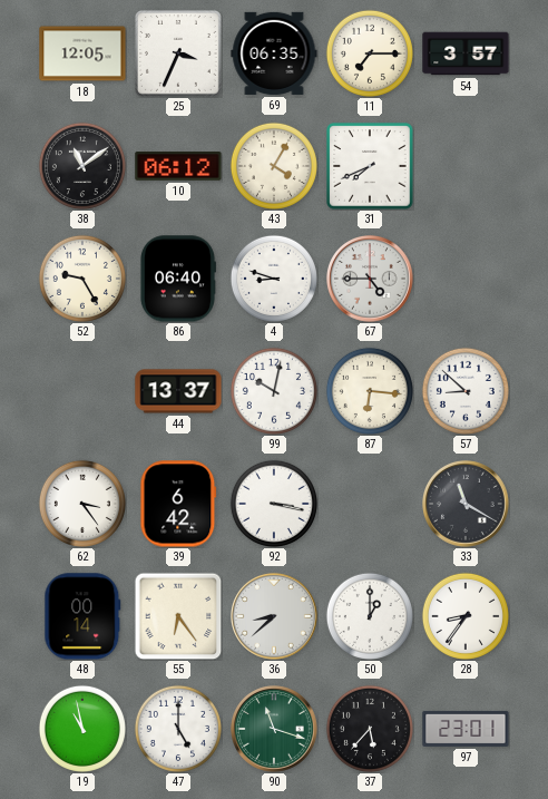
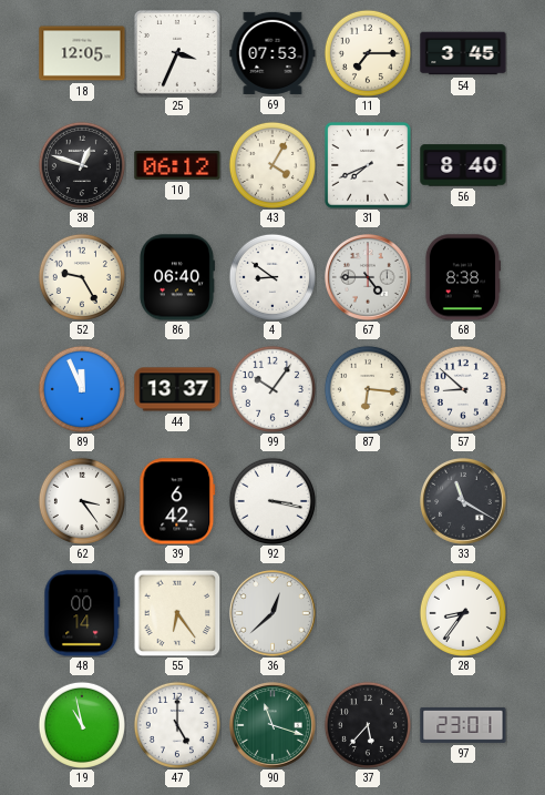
69: 06:35 -> 07:53
54: 3:57 -> 3:45
38: 11:09 -> 12:48
56: none -> 8:40
4: 8:48 -> 8:51
68: none -> 8:38
89: none -> 11:56
99: 10:02 -> 10:06
36: 8:38 -> 12:38
50: 1:00 -> none
